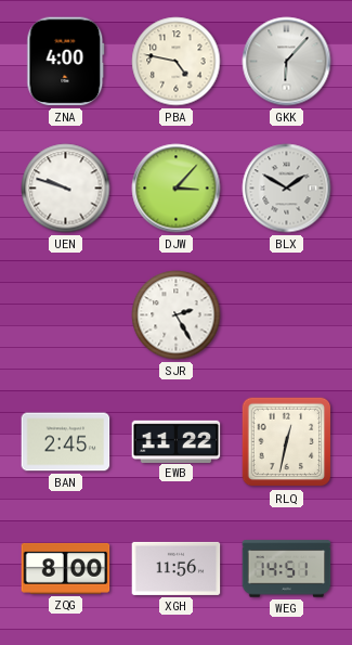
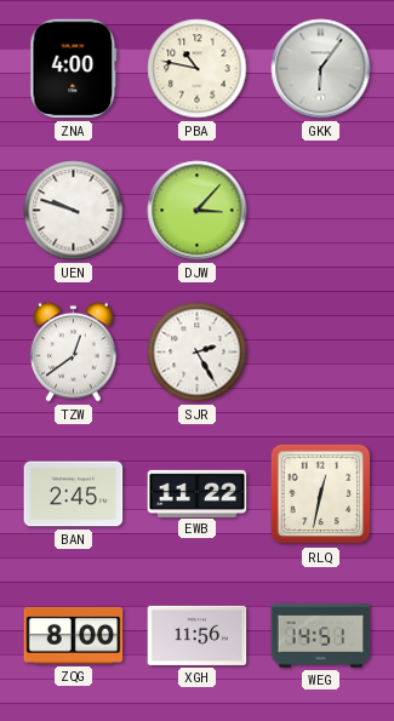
PBA: 4:47 -> 10:47
GKK: 6:07 -> 6:06
BLX: 1:50 -> none
TZW: none -> 12:39
